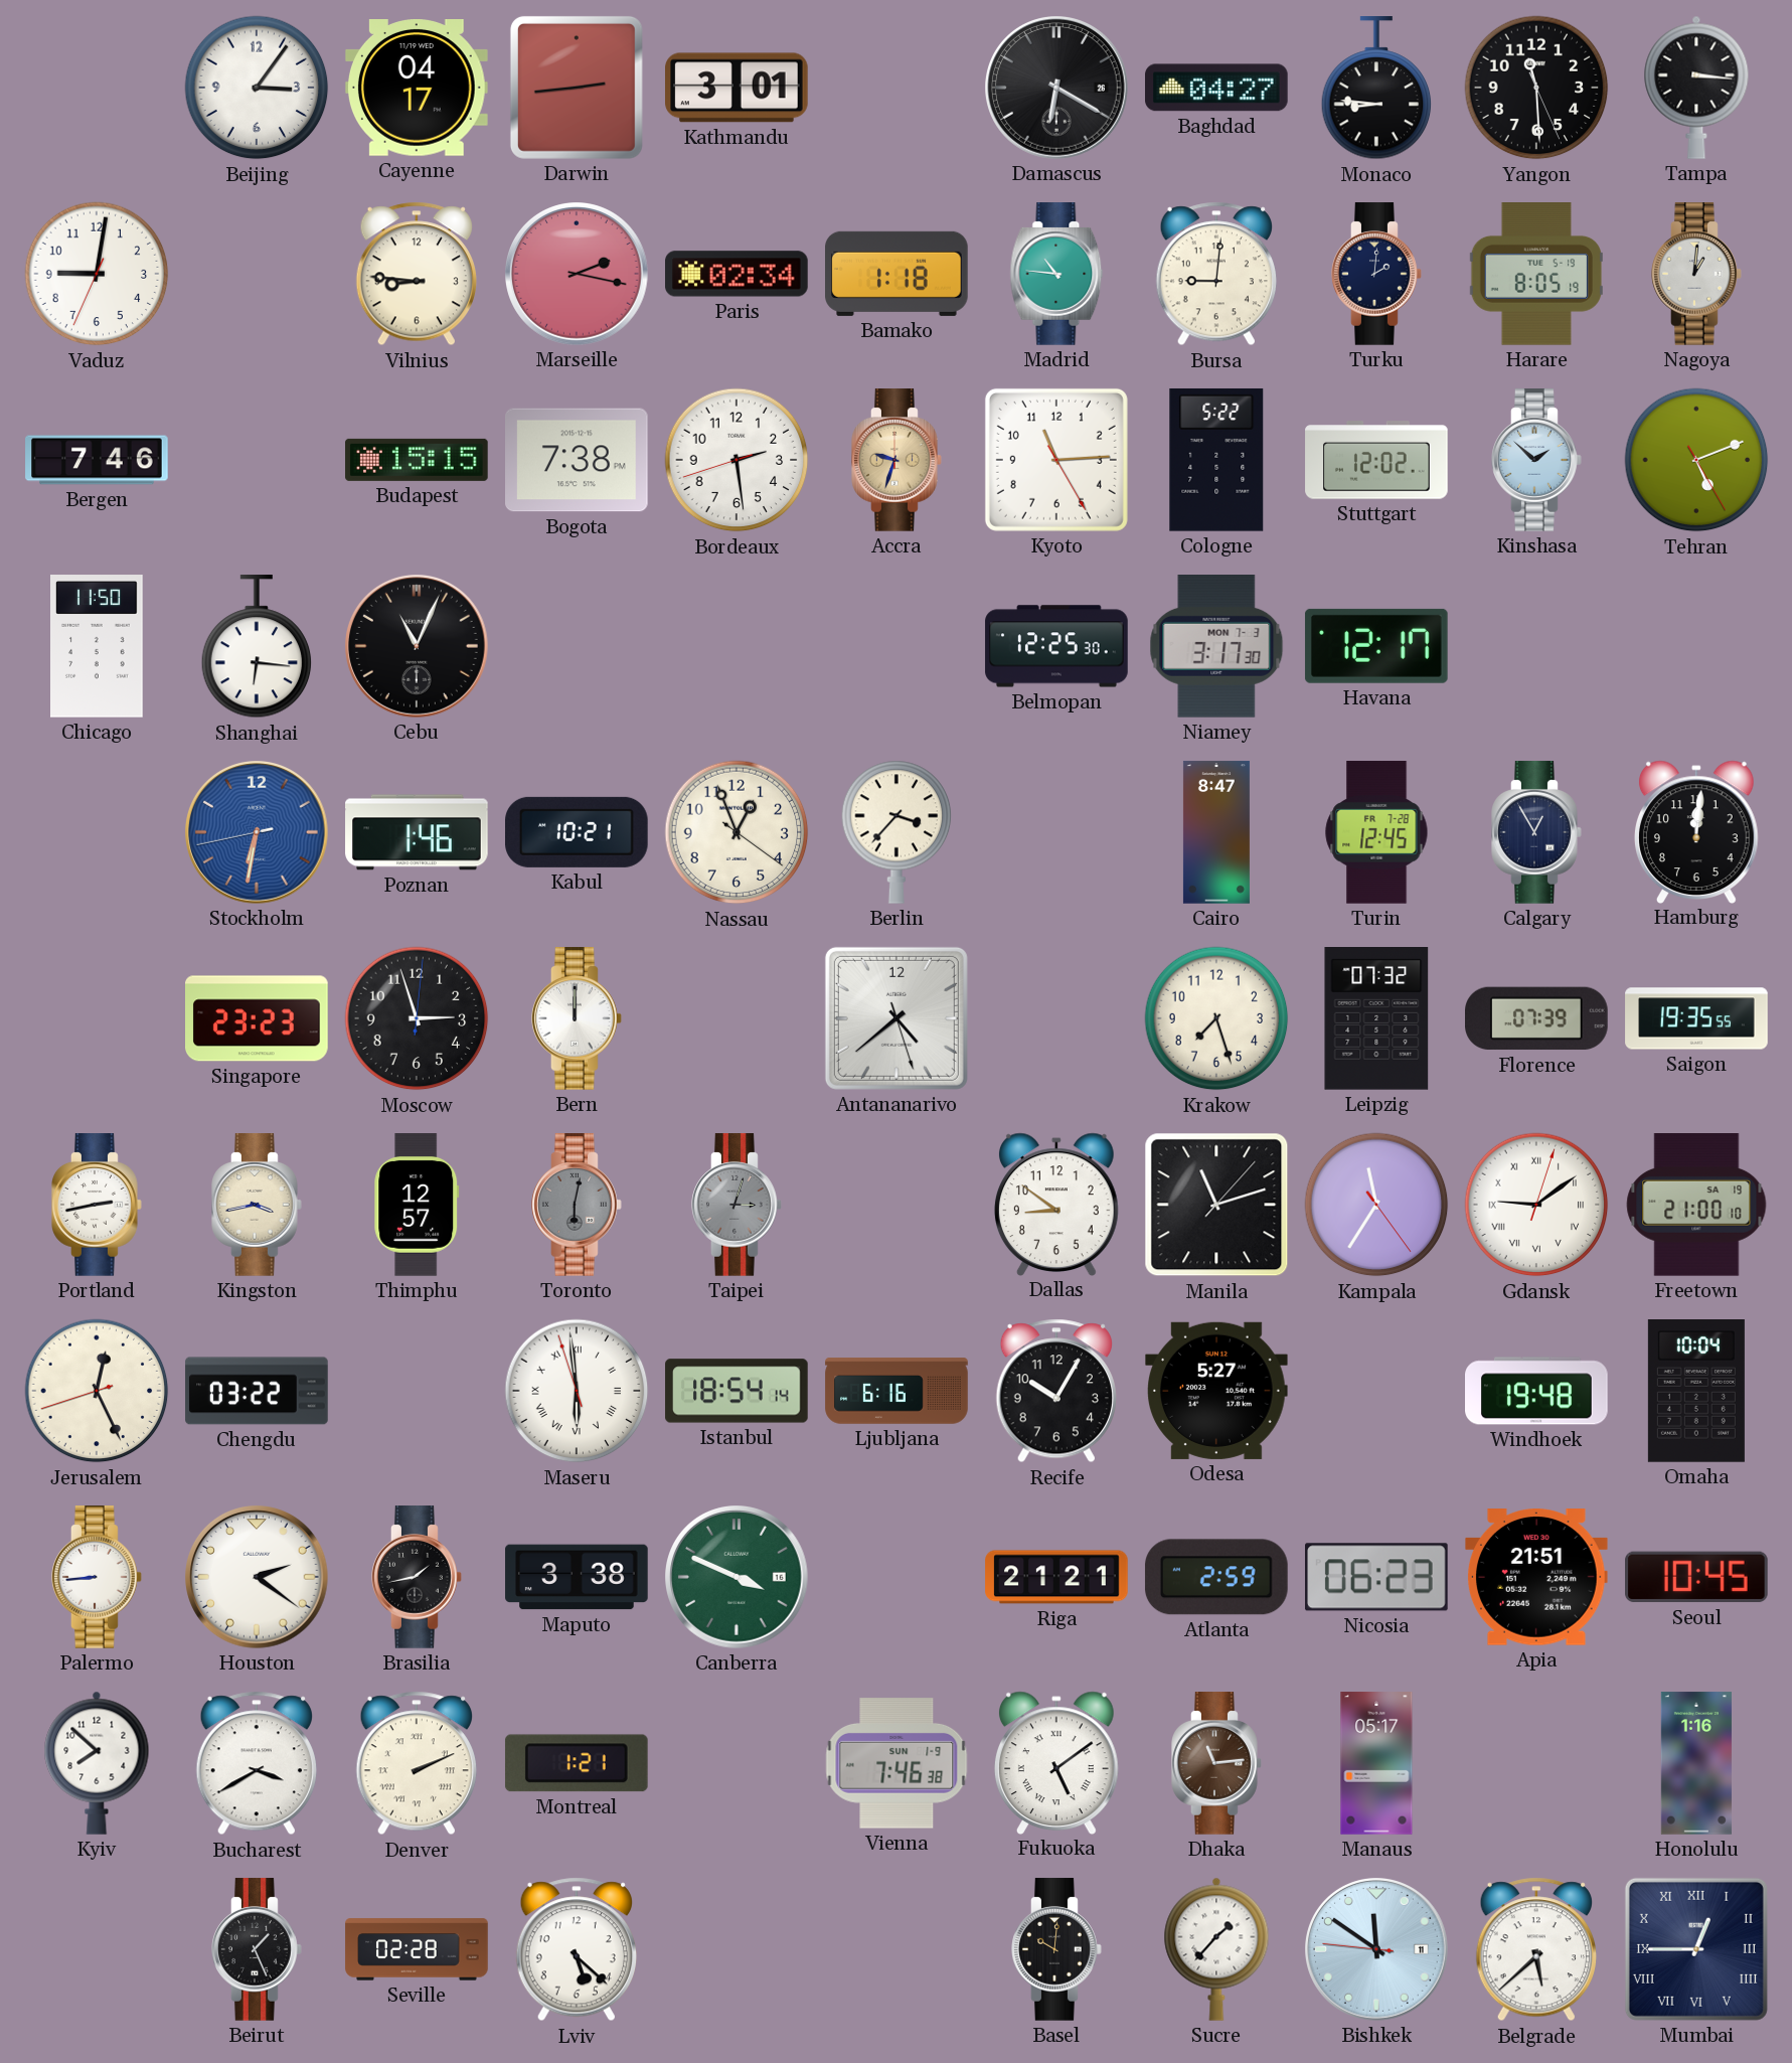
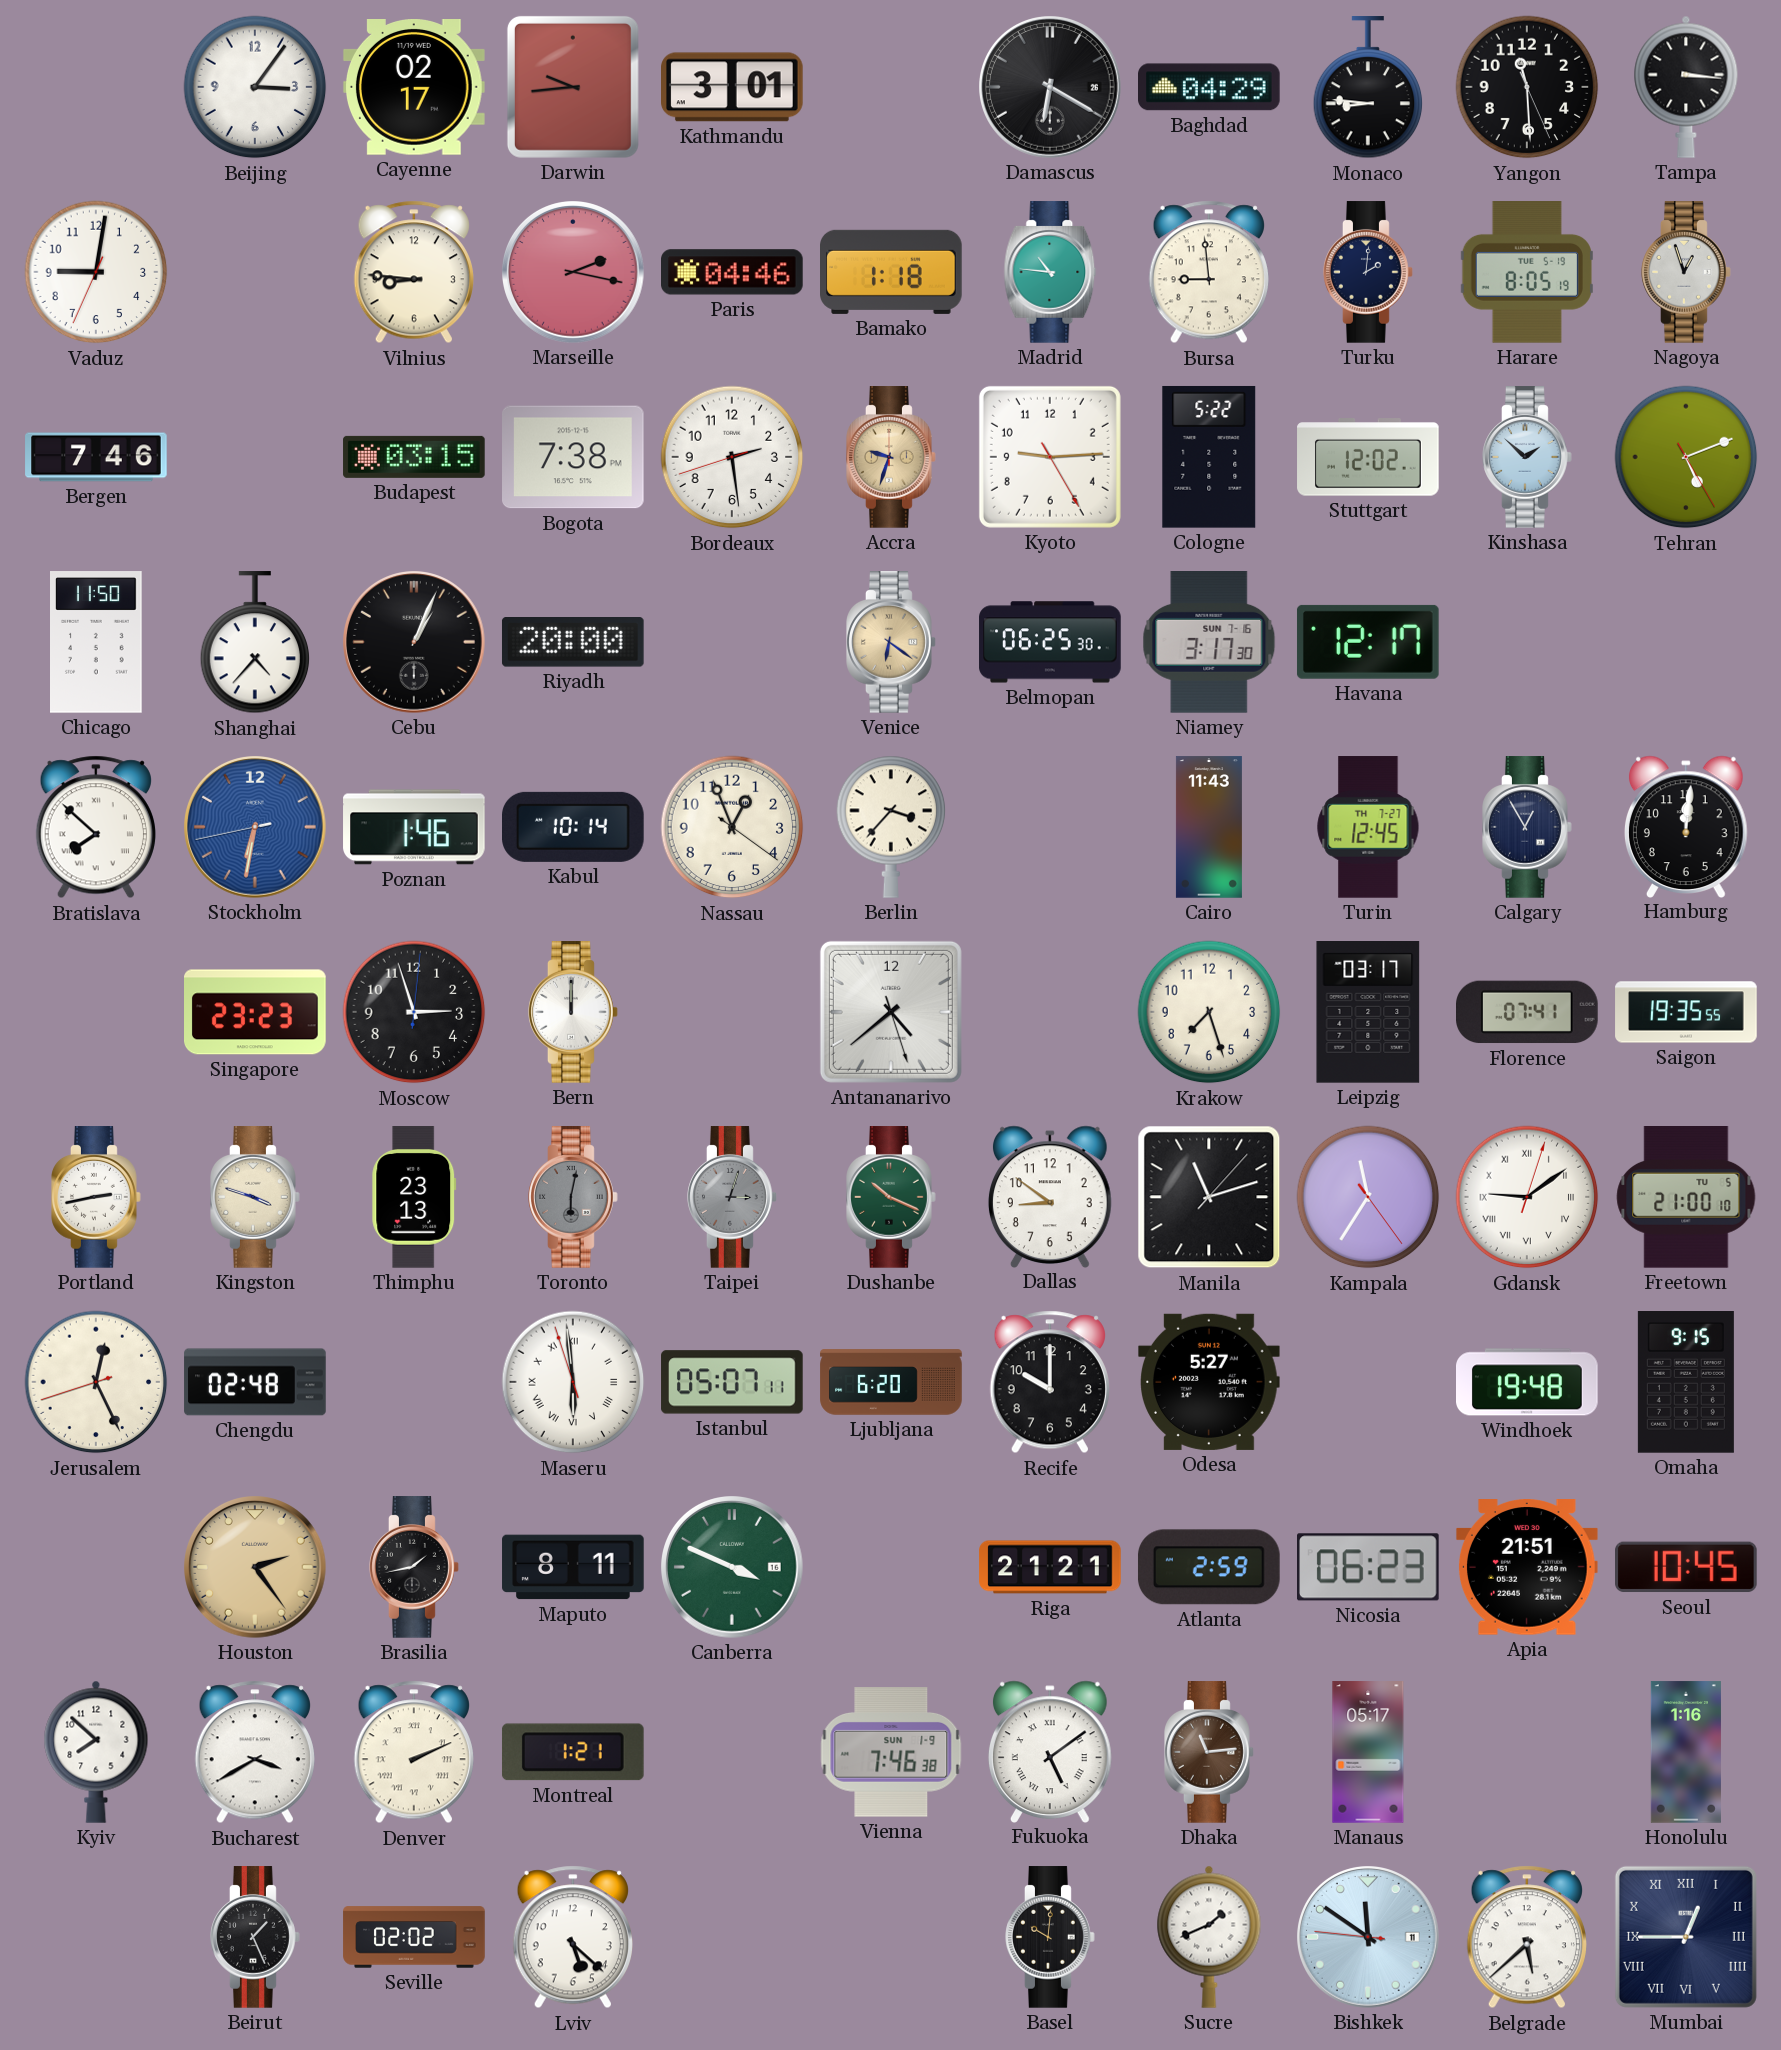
Cayenne: 04:17 -> 02:17
Darwin: 2:44 -> 9:44
Baghdad: 04:27 -> 04:29
Paris: 02:34 -> 04:46
Bursa: 9:01 -> 8:59
Nagoya: 1:01 -> 12:57
Budapest: 15:15 -> 03:15
Kyoto: 11:14 -> 9:14
Shanghai: 6:16 -> 4:37
Cebu: 11:04 -> 1:04
Riyadh: none -> 20:00
Venice: none -> 6:21
Belmopan: 12:25 -> 06:25
Niamey date: MON 7-3 -> SUN 7-16
Bratislava: none -> 7:52
Kabul: 10:21 -> 10:14
Cairo: 8:47 -> 11:43
Turin date: FR 7-28 -> TH 7-27
Leipzig: 07:32 -> 03:17
Florence: 07:39 -> 07:41
Kingston: 3:43 -> 3:48
Thimphu: 12:57 -> 23:13
Dushanbe: none -> 10:19
Freetown date: SA 19 -> TU 5
Chengdu: 03:22 -> 02:48
Istanbul: 18:54 -> 05:07
Ljubljana: 6:16 -> 6:20
Recife: 10:05 -> 10:00
Omaha: 10:04 -> 9:15
Palermo: 8:44 -> none
Houston: 2:21 -> 2:24
Houston dial: white -> champagne
Maputo: 3:38 -> 8:11
Seville: 02:28 -> 02:02
Sucre: 1:37 -> 1:41
